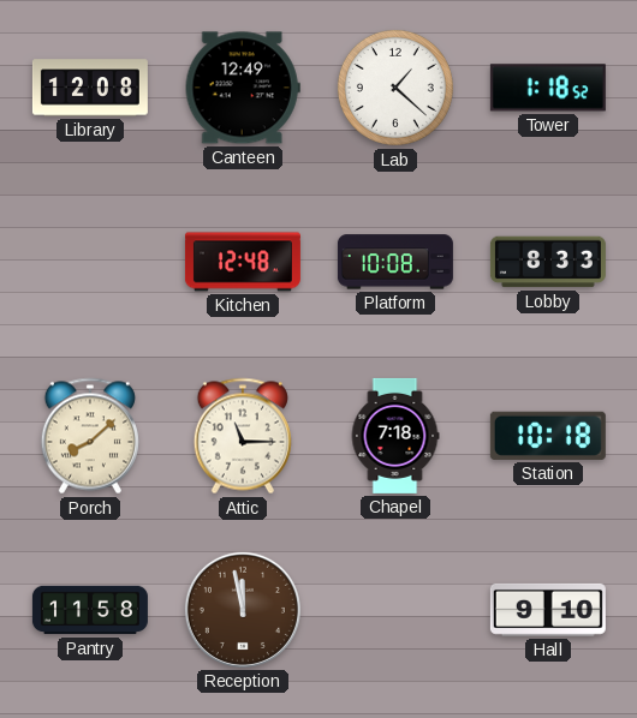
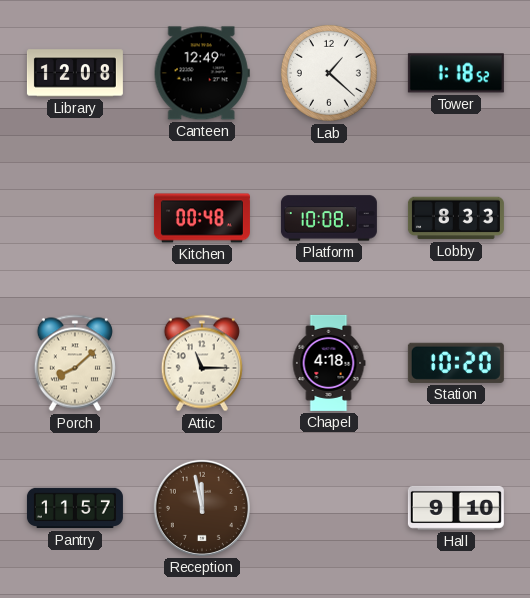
Kitchen: 12:48 -> 00:48
Chapel: 7:18 -> 4:18
Station: 10:18 -> 10:20
Pantry: 11:58 -> 11:57
